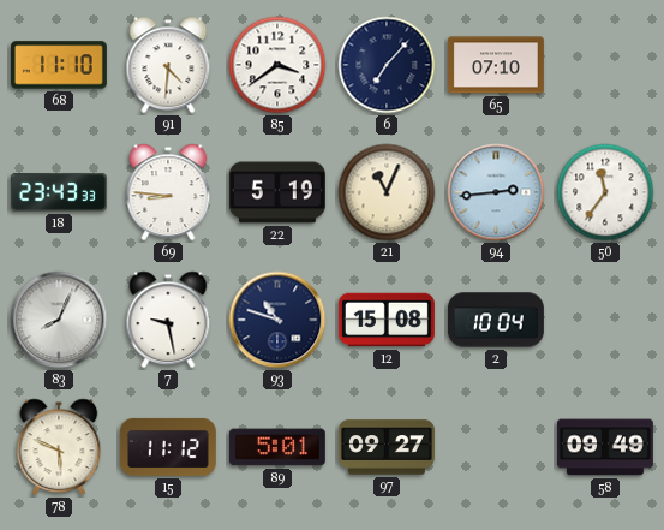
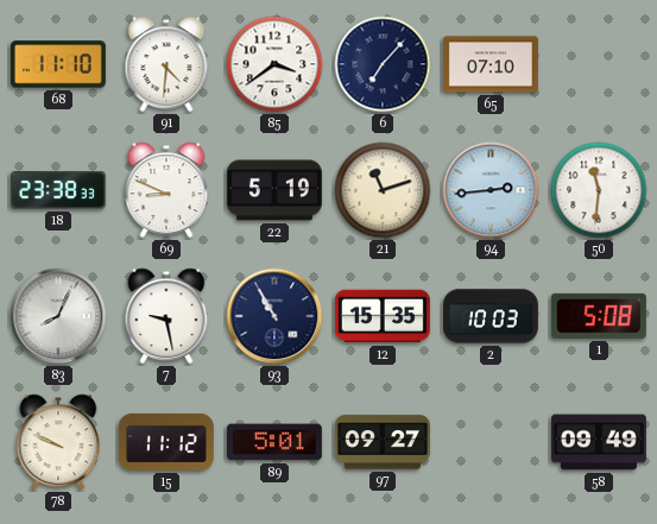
18: 23:43 -> 23:38
69: 8:46 -> 8:49
21: 11:04 -> 11:12
50: 11:36 -> 11:31
93: 10:48 -> 10:55
12: 15:08 -> 15:35
2: 10:04 -> 10:03
1: none -> 5:08
78: 5:49 -> 9:49
